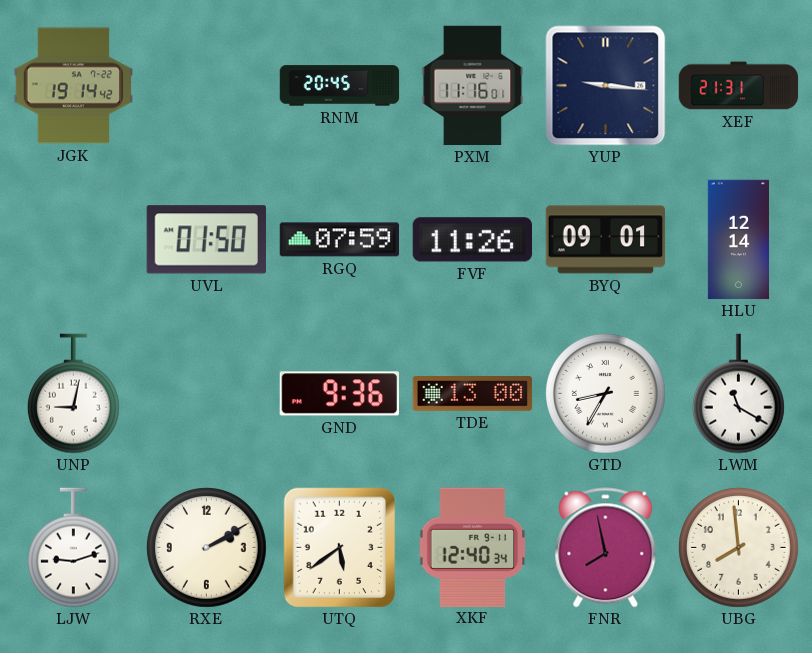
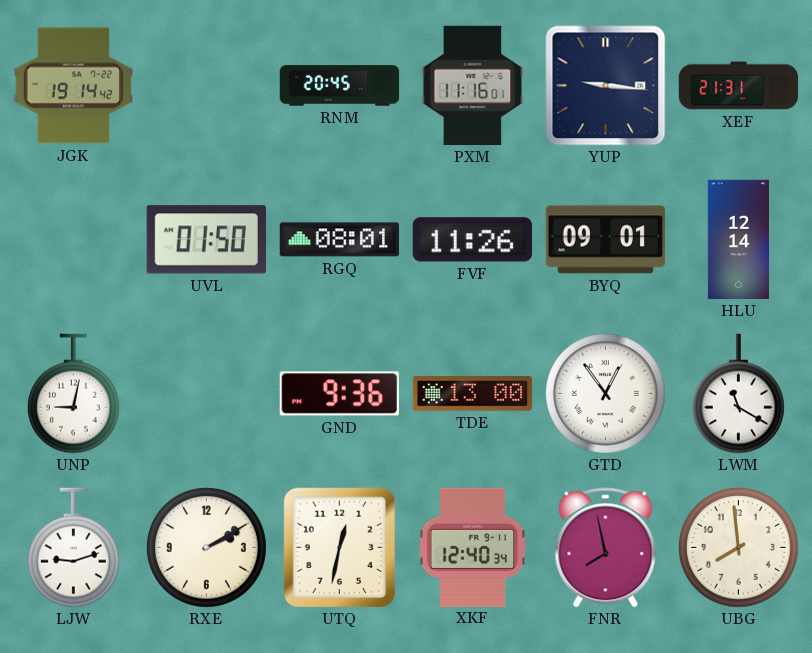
RGQ: 07:59 -> 08:01
GTD: 8:35 -> 12:54
UTQ: 5:39 -> 12:32
